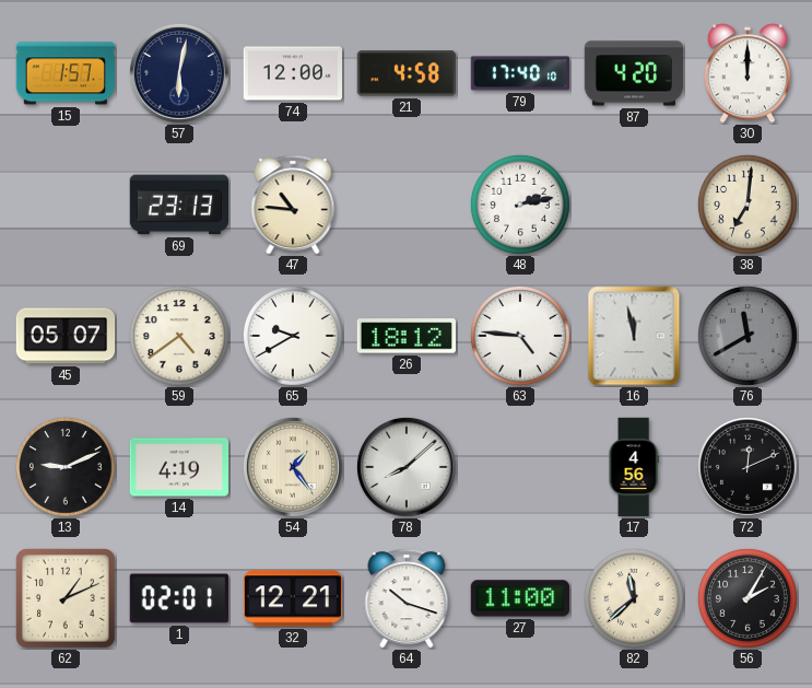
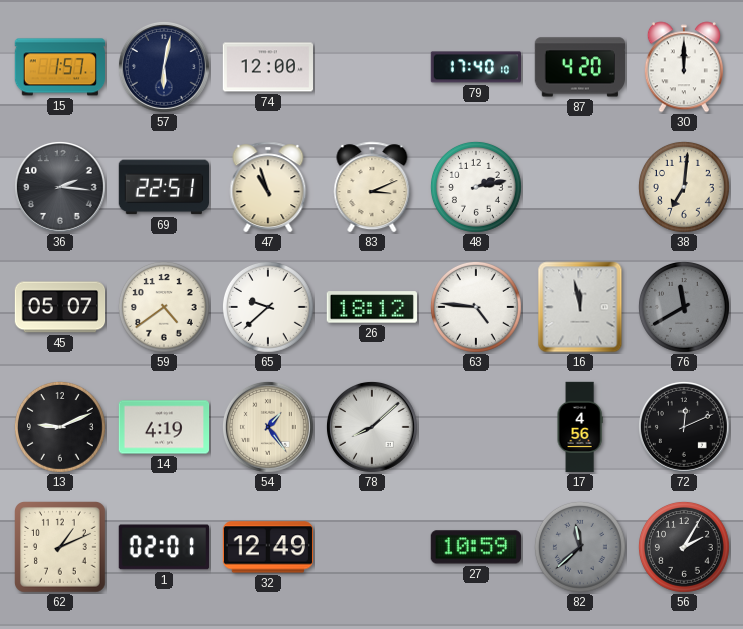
21: 4:58 -> none
36: none -> 2:16
69: 23:13 -> 22:51
47: 10:46 -> 10:57
83: none -> 3:11
65: 9:40 -> 9:38
32: 12:21 -> 12:49
64: 10:18 -> none
27: 11:00 -> 10:59
82 dial: cream -> grey
